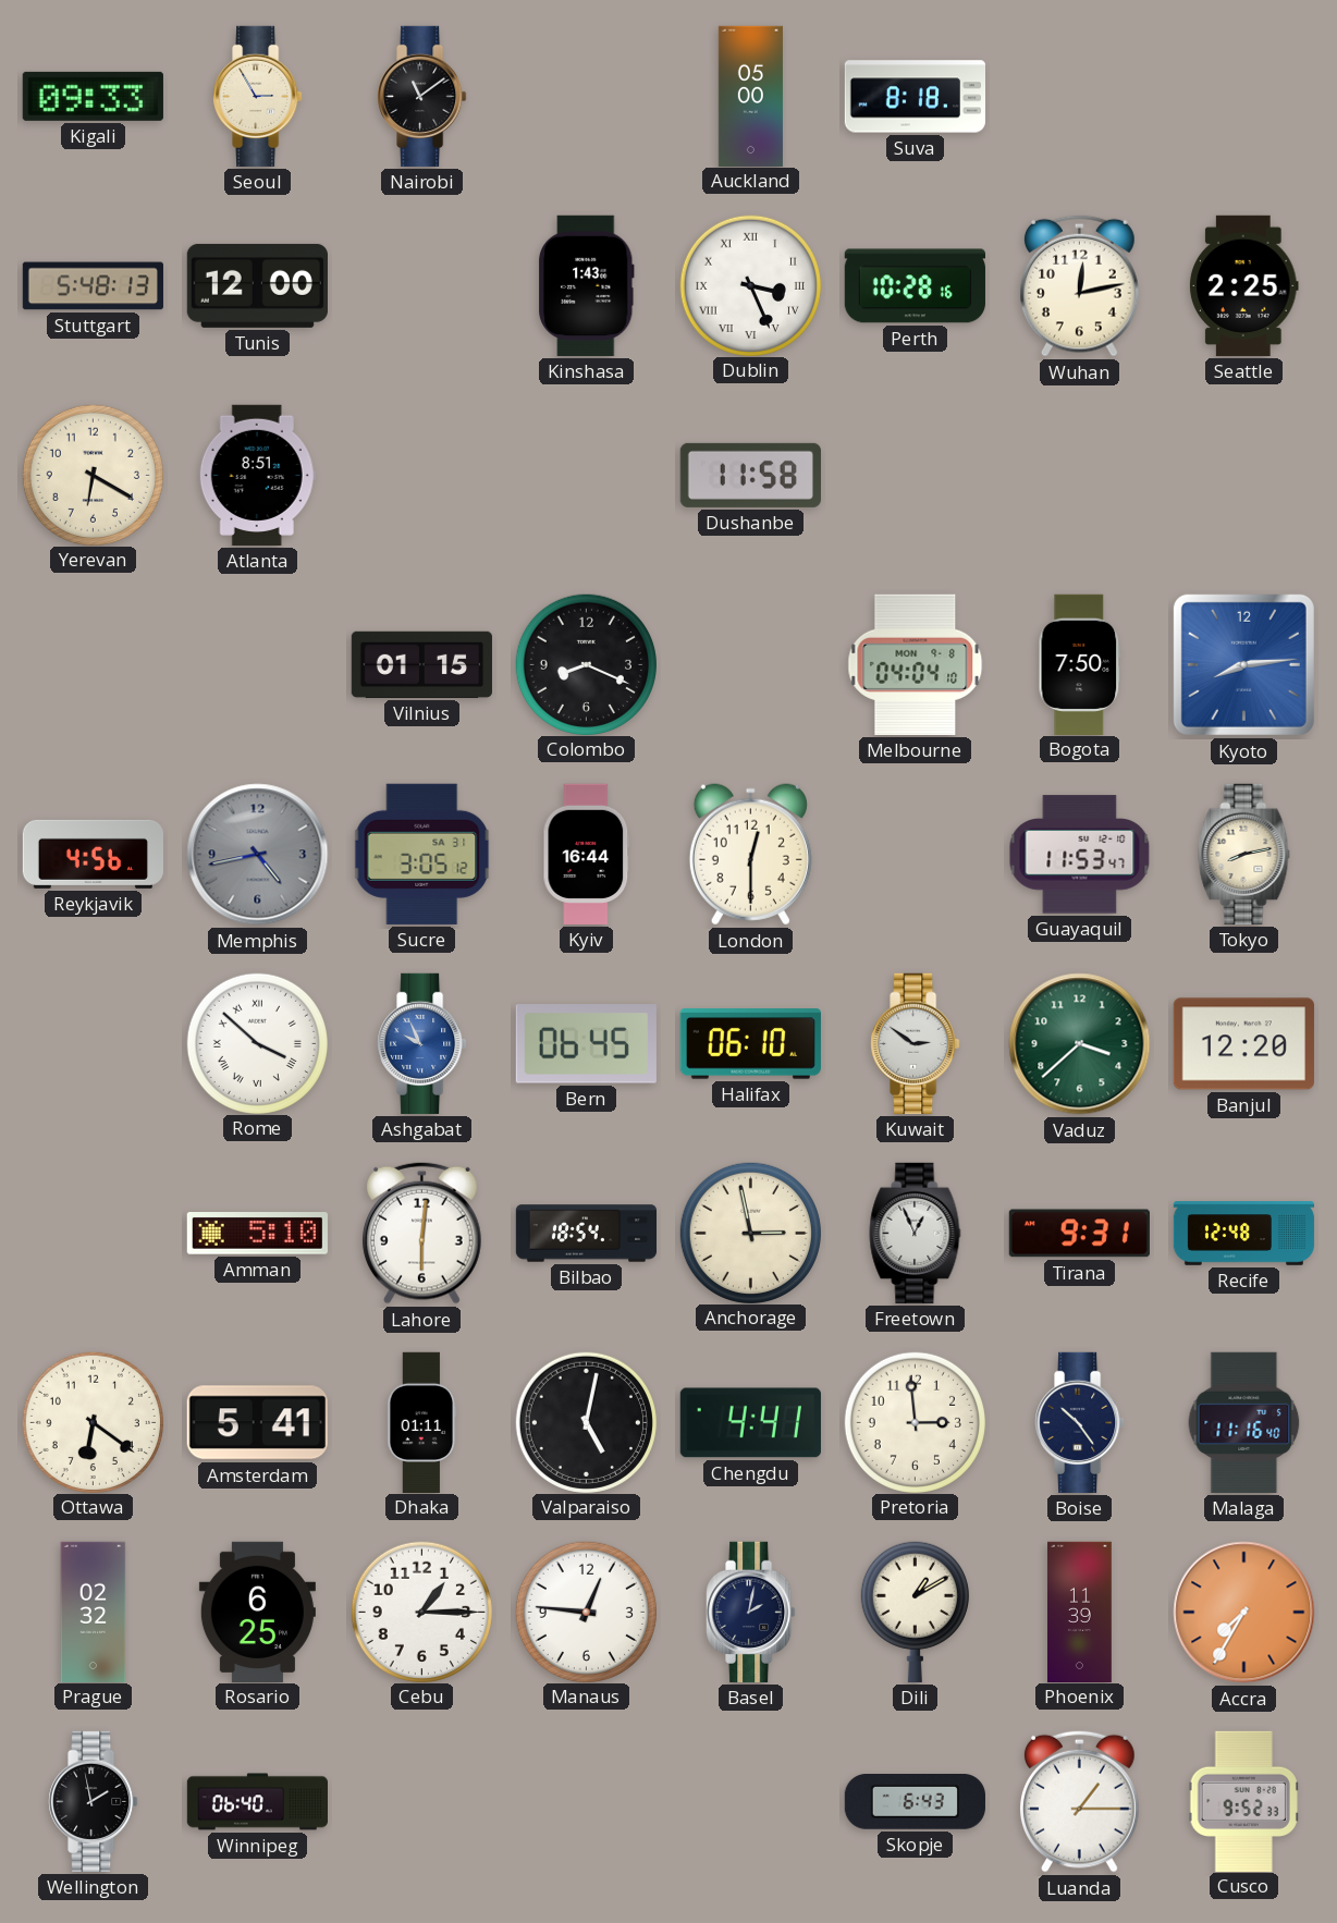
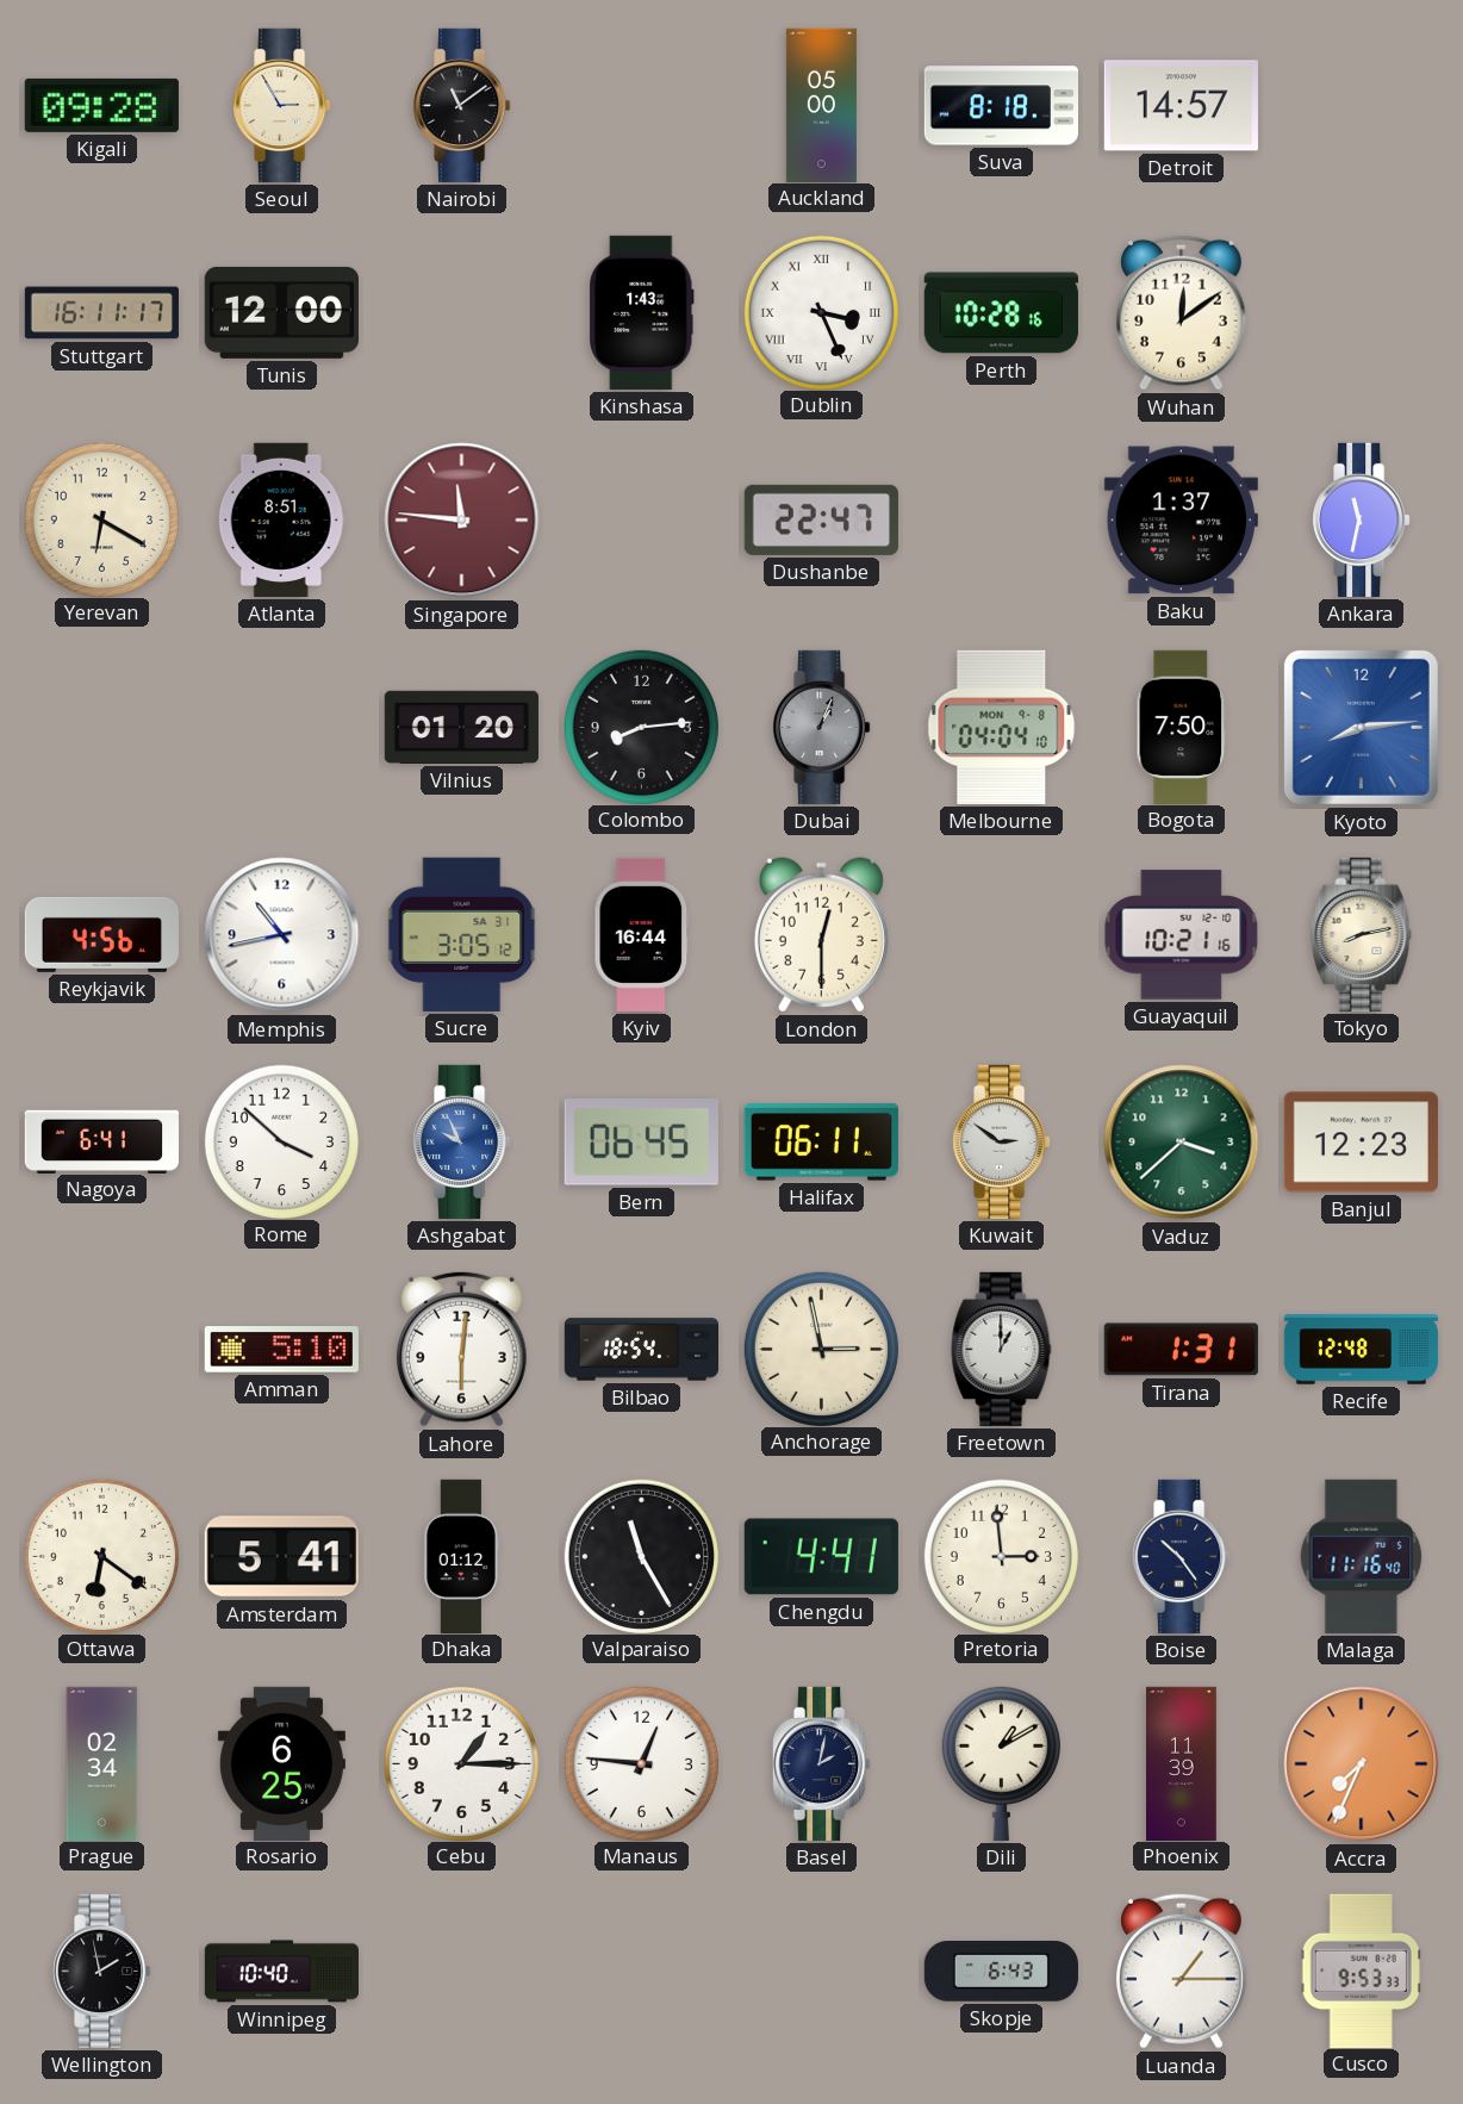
Kigali: 09:33 -> 09:28
Detroit: none -> 14:57
Stuttgart: 5:48 -> 16:11
Wuhan: 12:13 -> 12:09
Seattle: 2:25 -> none
Singapore: none -> 11:46
Dushanbe: 11:58 -> 22:47
Baku: none -> 1:37
Ankara: none -> 11:32
Vilnius: 01:15 -> 01:20
Colombo: 8:19 -> 8:14
Dubai: none -> 1:04
Memphis: 4:43 -> 10:43
Memphis dial: grey -> white
Guayaquil: 11:53 -> 10:21
Nagoya: none -> 6:41
Rome numerals: Roman -> Arabic
Halifax: 06:10 -> 06:11
Banjul: 12:20 -> 12:23
Freetown: 12:56 -> 1:00
Tirana: 9:31 -> 1:31
Dhaka: 01:11 -> 01:12
Valparaiso: 5:02 -> 11:25
Prague: 02:32 -> 02:34
Accra: 7:35 -> 7:34
Winnipeg: 06:40 -> 10:40
Cusco: 9:52 -> 9:53
